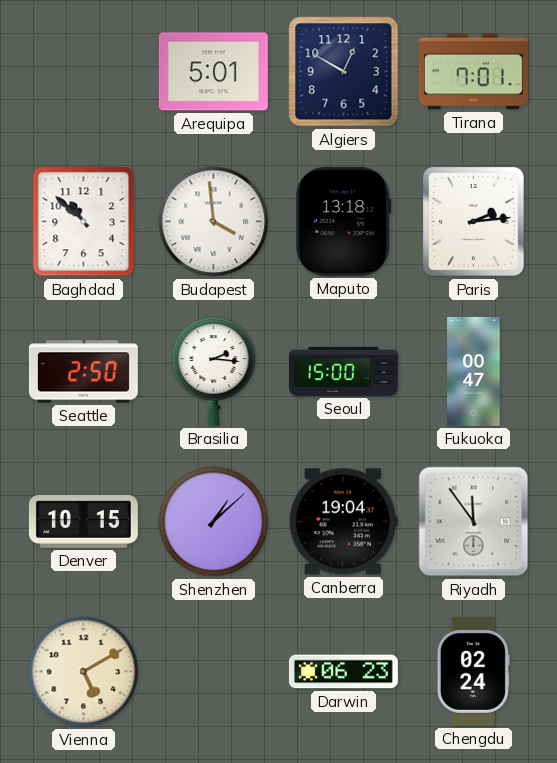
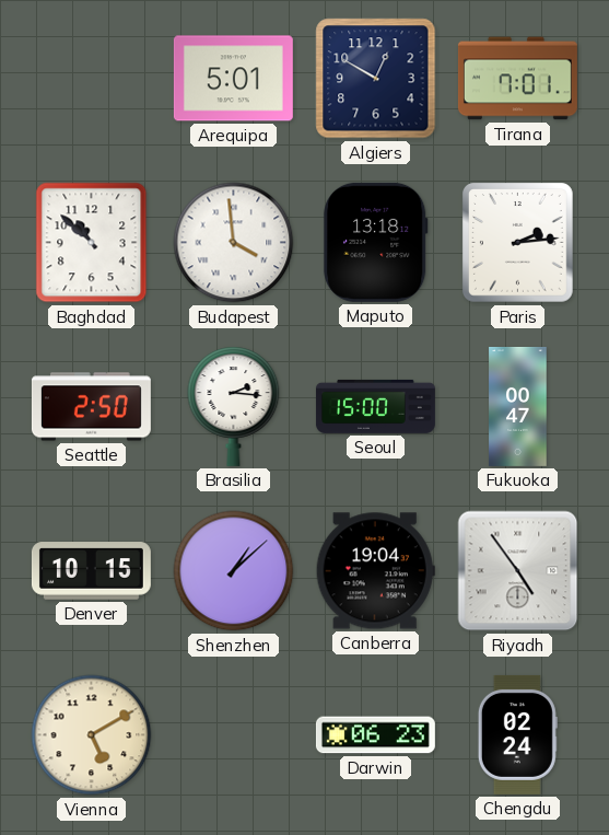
Riyadh: 11:54 -> 4:54
